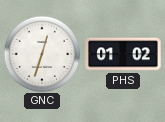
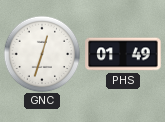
PHS: 01:02 -> 01:49
